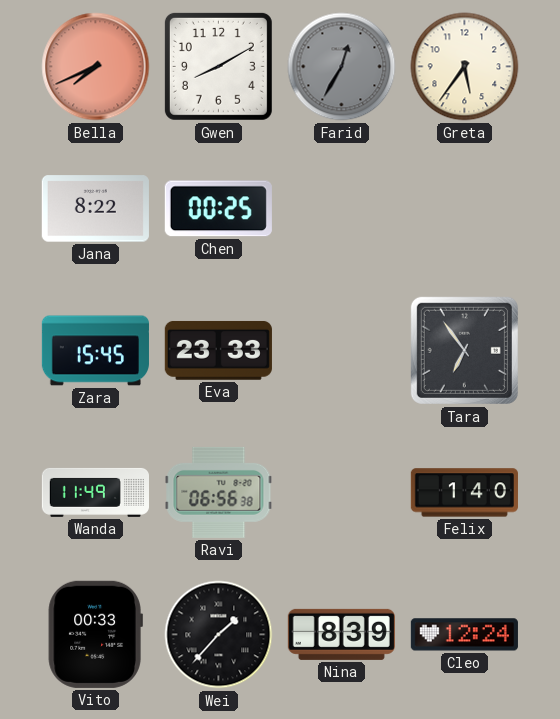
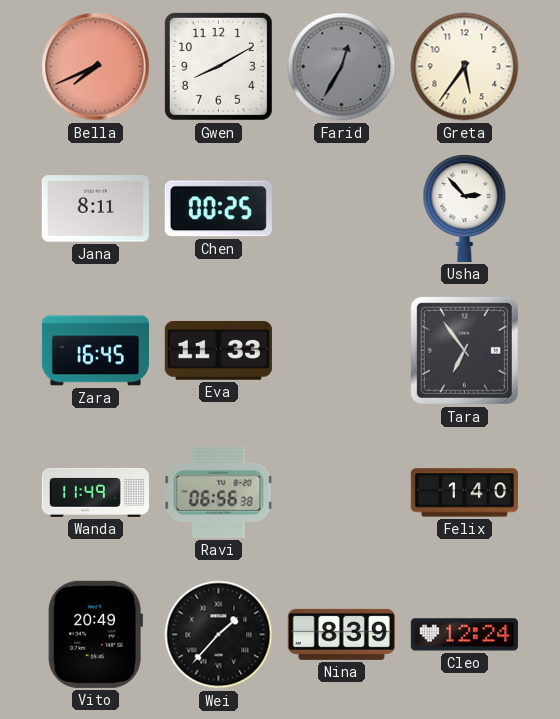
Jana: 8:22 -> 8:11
Usha: none -> 2:53
Zara: 15:45 -> 16:45
Eva: 23:33 -> 11:33
Vito: 00:33 -> 20:49
